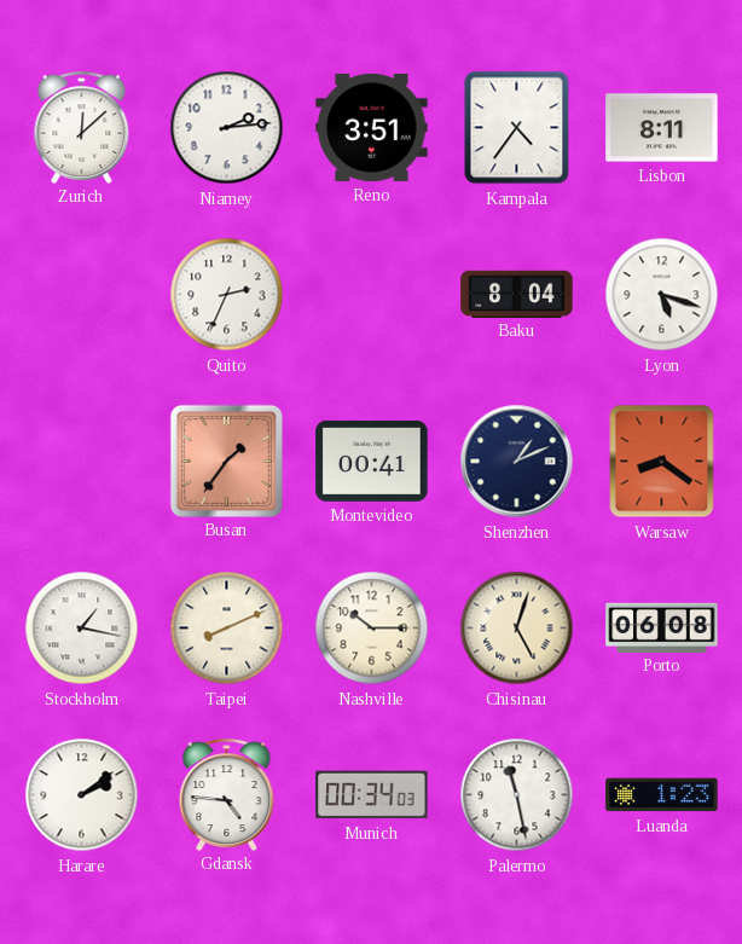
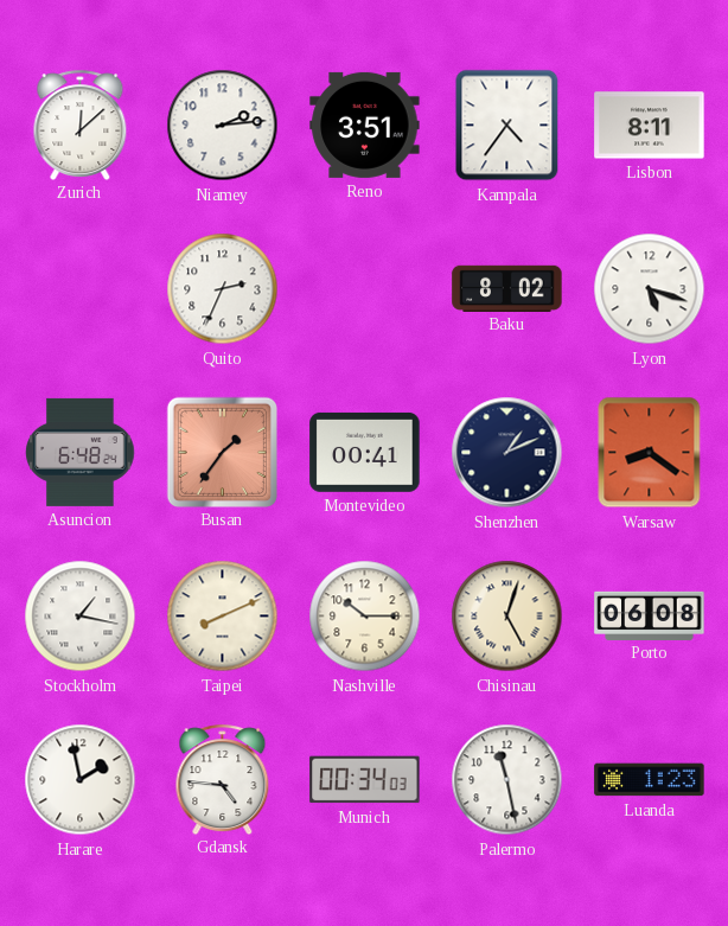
Baku: 8:04 -> 8:02
Asuncion: none -> 6:48
Harare: 2:09 -> 1:58
